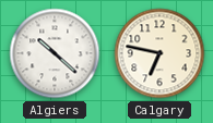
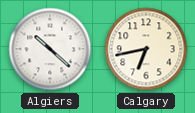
Calgary: 6:47 -> 6:43
